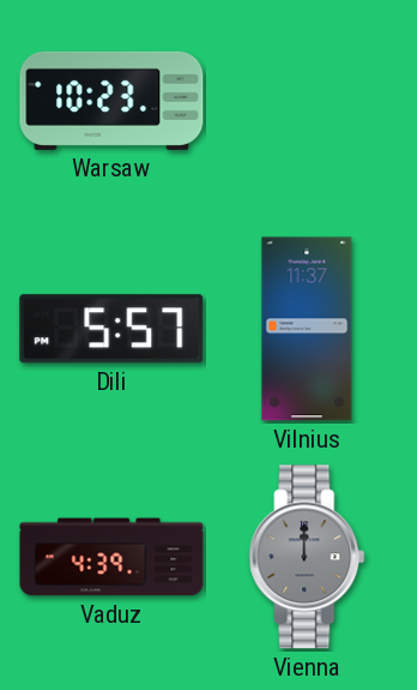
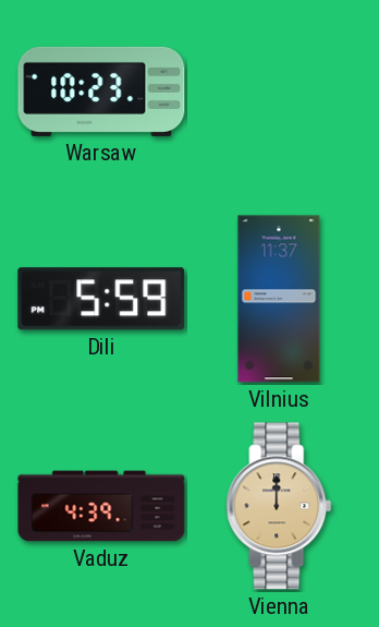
Dili: 5:57 -> 5:59
Vienna dial: grey -> champagne
